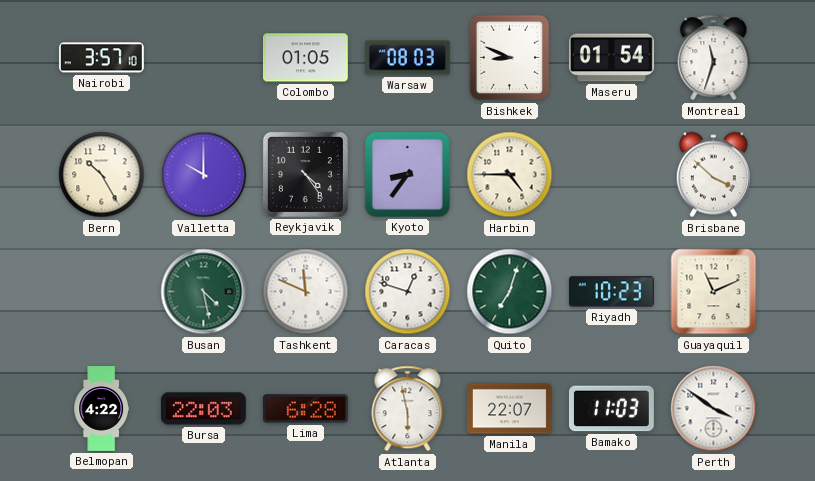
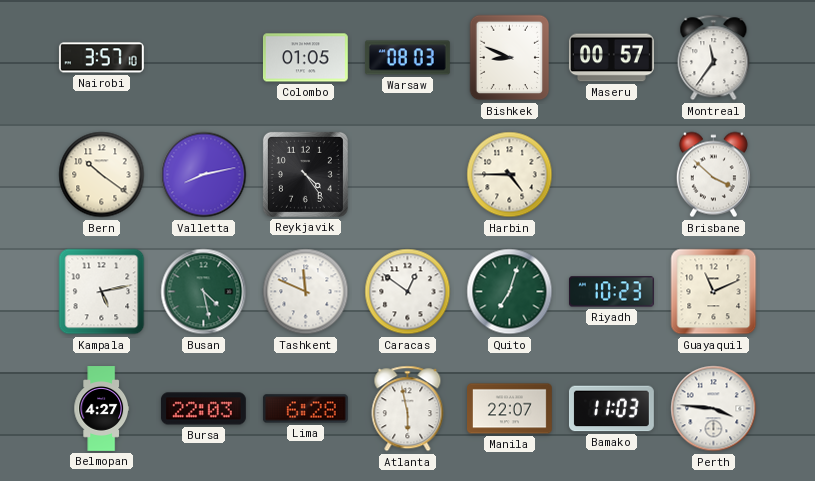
Maseru: 01:54 -> 00:57
Montreal: 11:33 -> 11:36
Bern: 10:25 -> 10:21
Valletta: 10:00 -> 8:13
Kyoto: 8:36 -> none
Kampala: none -> 5:13
Caracas: 12:48 -> 12:51
Belmopan: 4:22 -> 4:27
Perth: 3:51 -> 3:46
